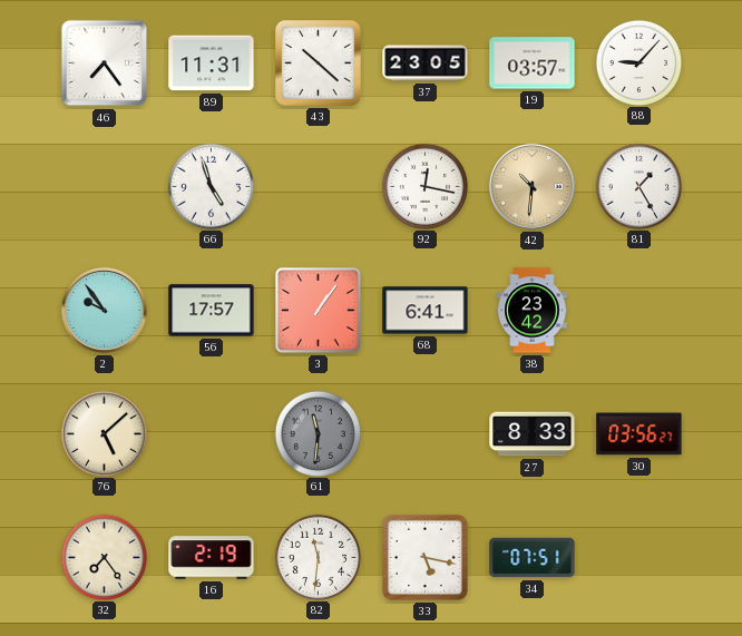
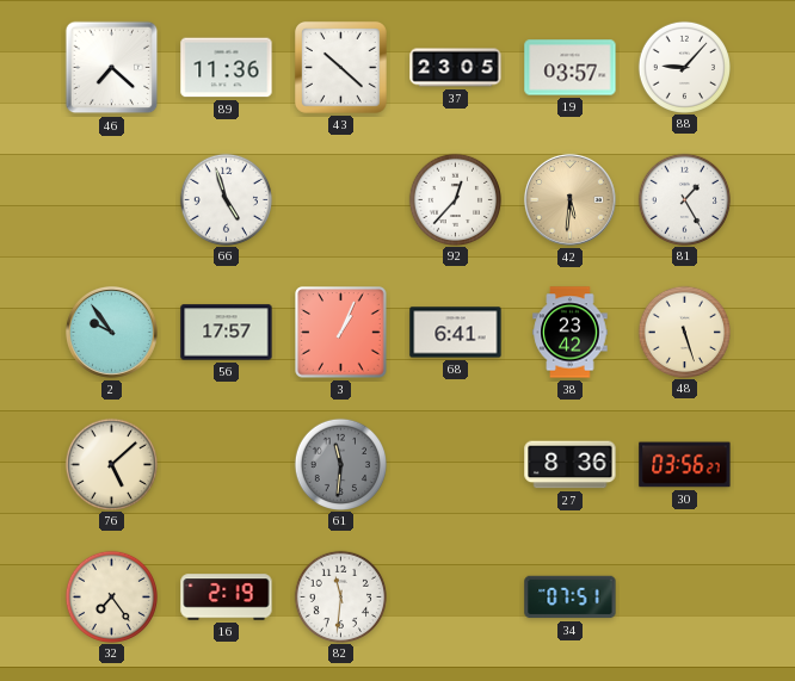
46: 7:24 -> 7:22
89: 11:31 -> 11:36
92: 12:17 -> 12:37
42: 10:31 -> 5:31
3: 1:06 -> 1:04
48: none -> 5:27
27: 8:33 -> 8:36
33: 5:17 -> none
